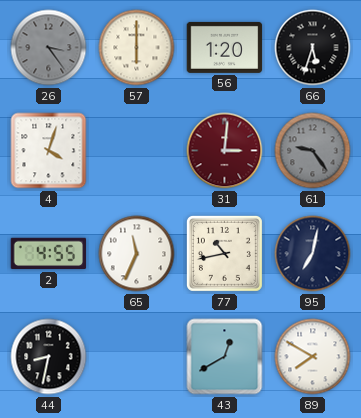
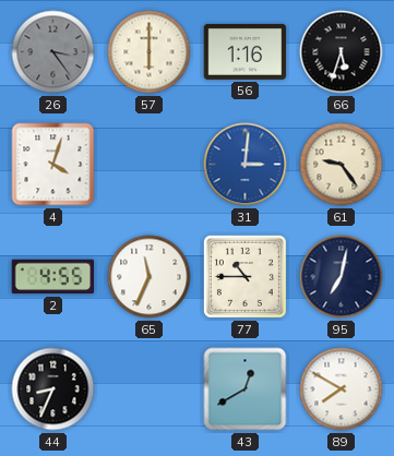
56: 1:20 -> 1:16
31 dial: burgundy -> blue
61 dial: grey -> cream
77: 10:43 -> 10:45
44: 8:32 -> 8:34
